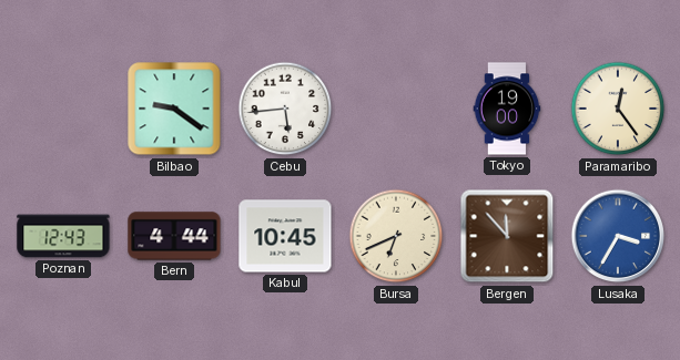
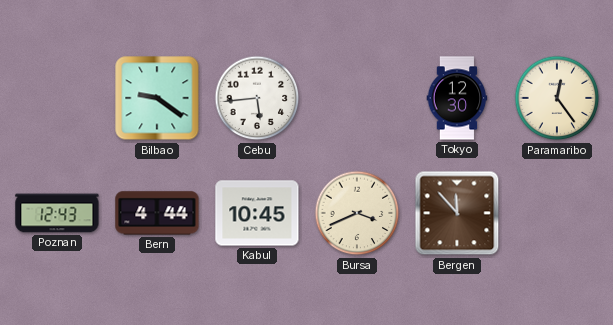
Tokyo: 19:00 -> 12:30
Bursa: 6:41 -> 3:41
Lusaka: 3:35 -> none
